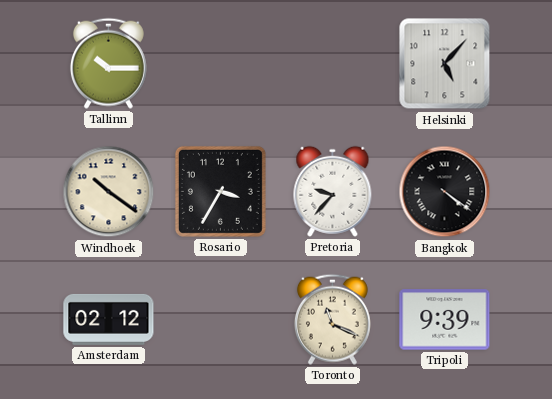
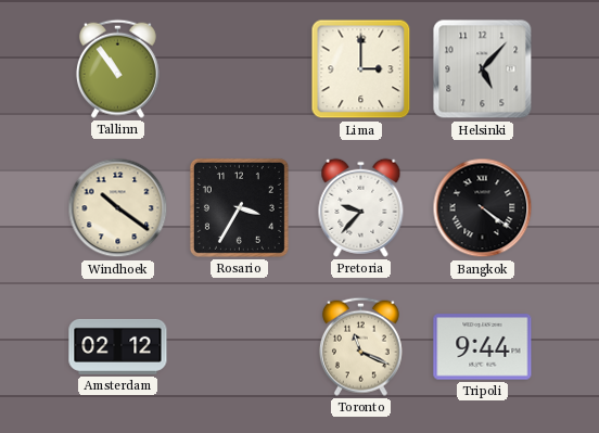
Tallinn: 10:15 -> 10:54
Lima: none -> 3:00
Tripoli: 9:39 -> 9:44
